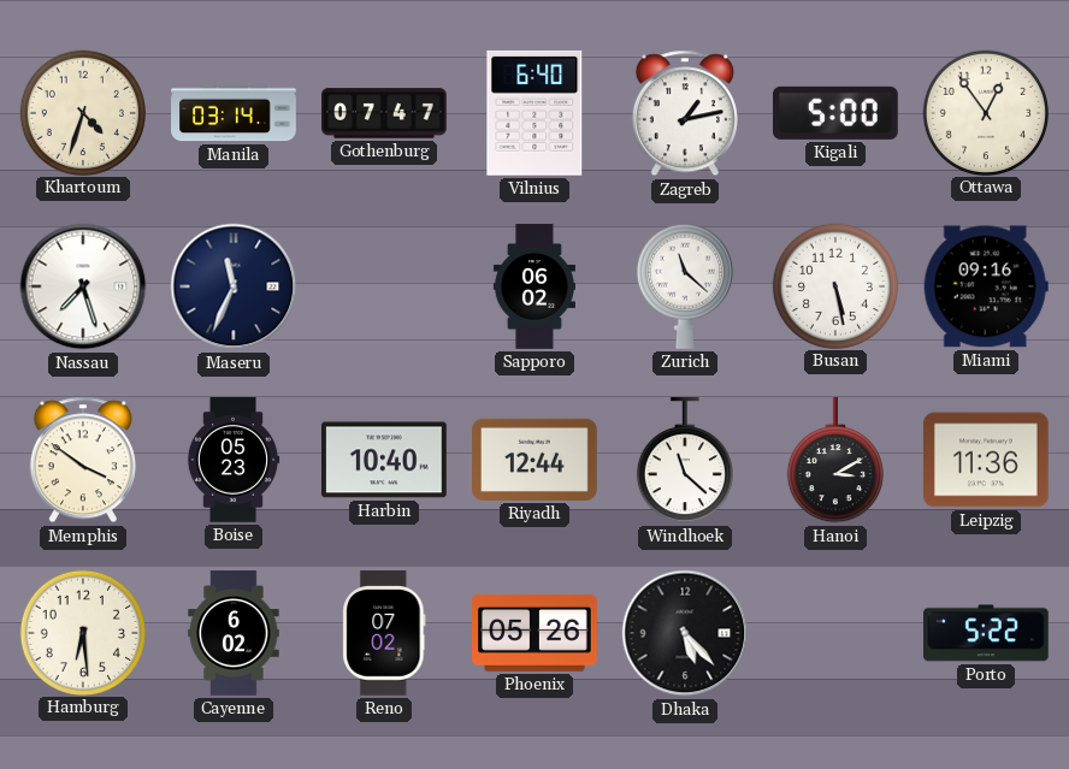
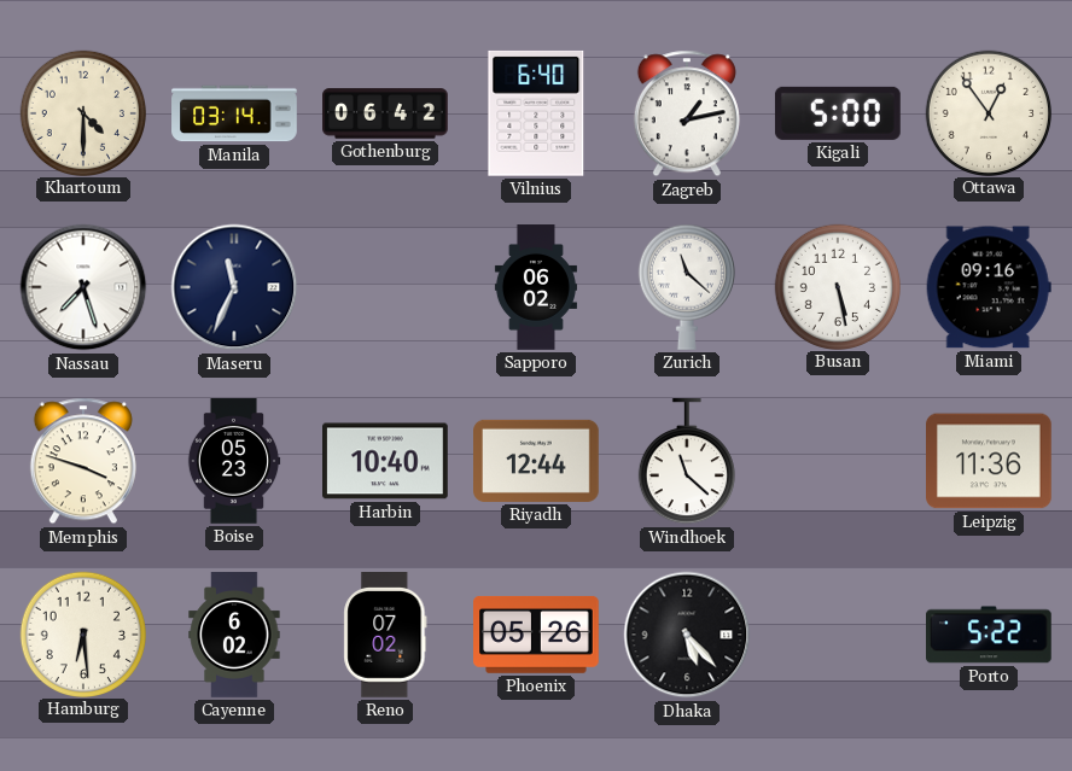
Khartoum: 4:33 -> 4:30
Gothenburg: 07:47 -> 06:42
Memphis: 3:51 -> 3:48
Hanoi: 3:10 -> none
